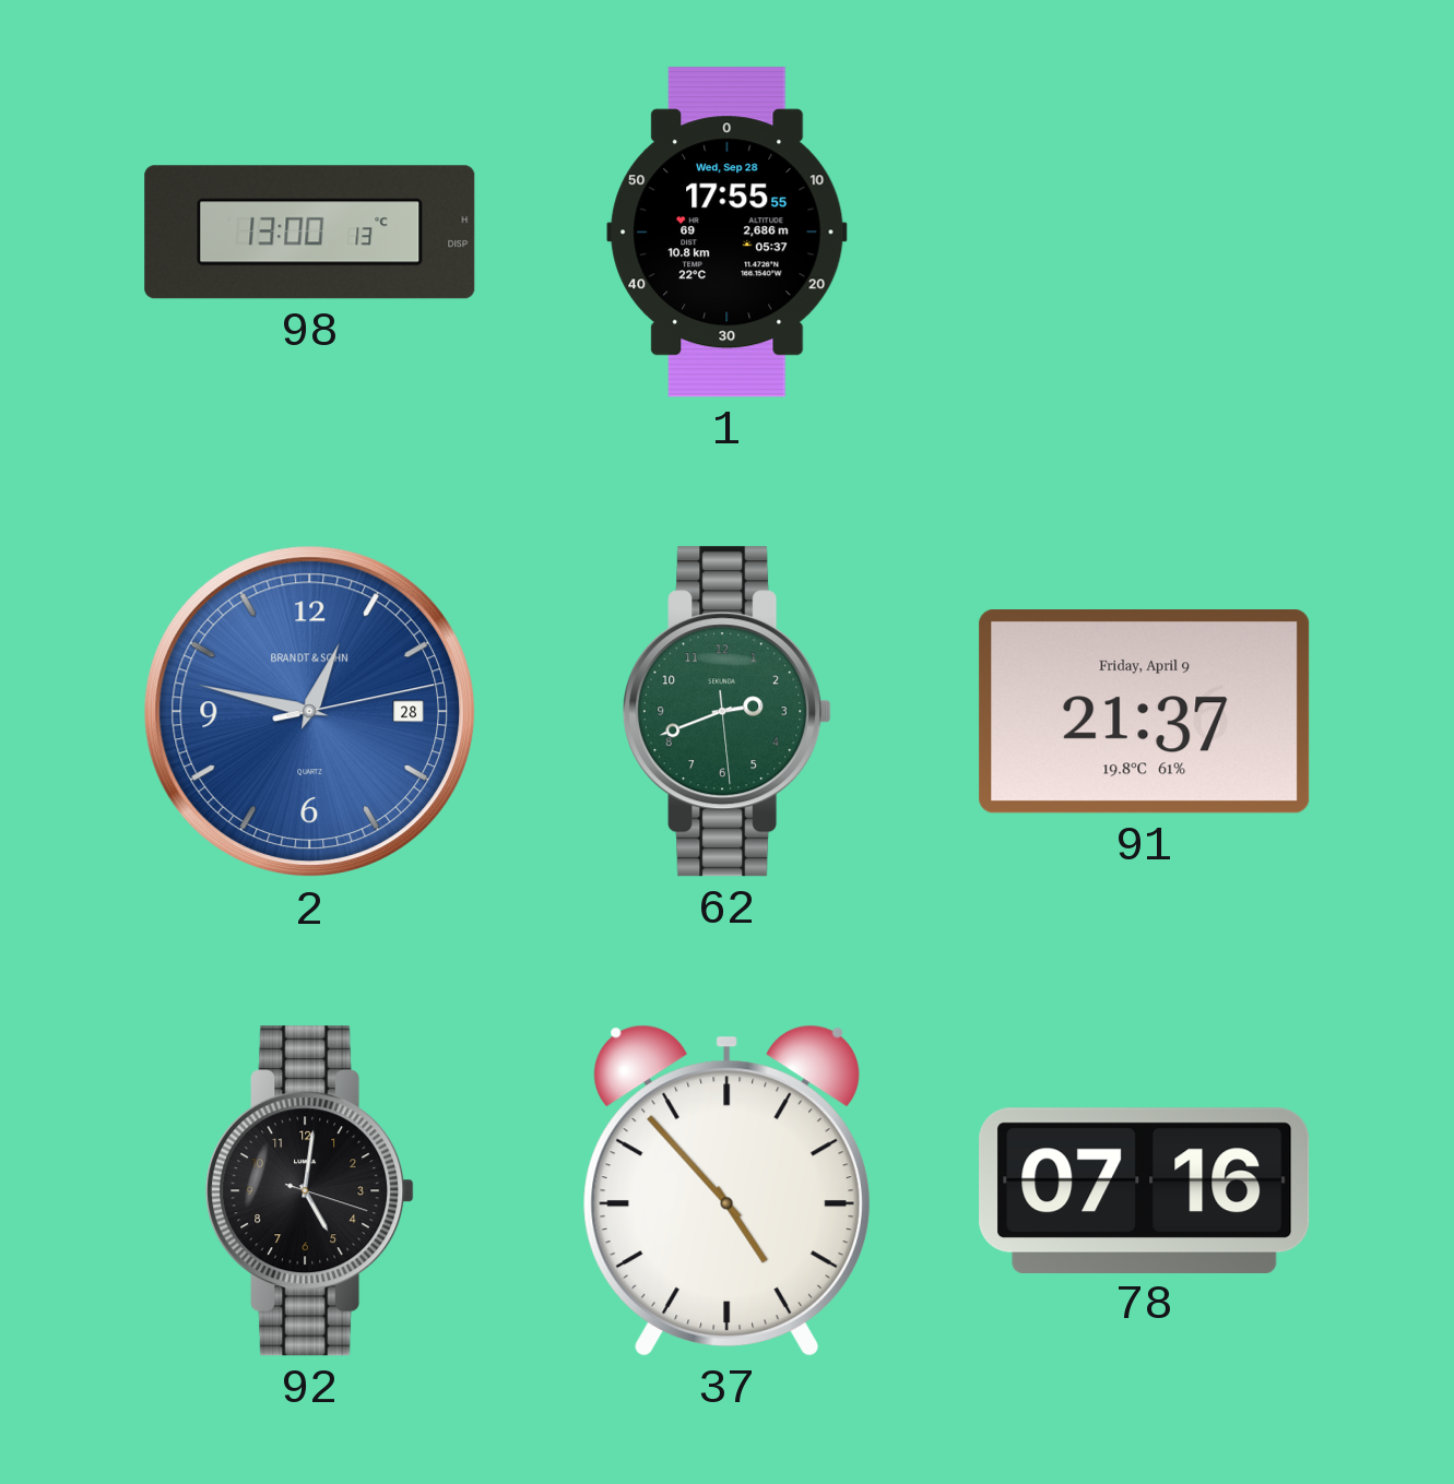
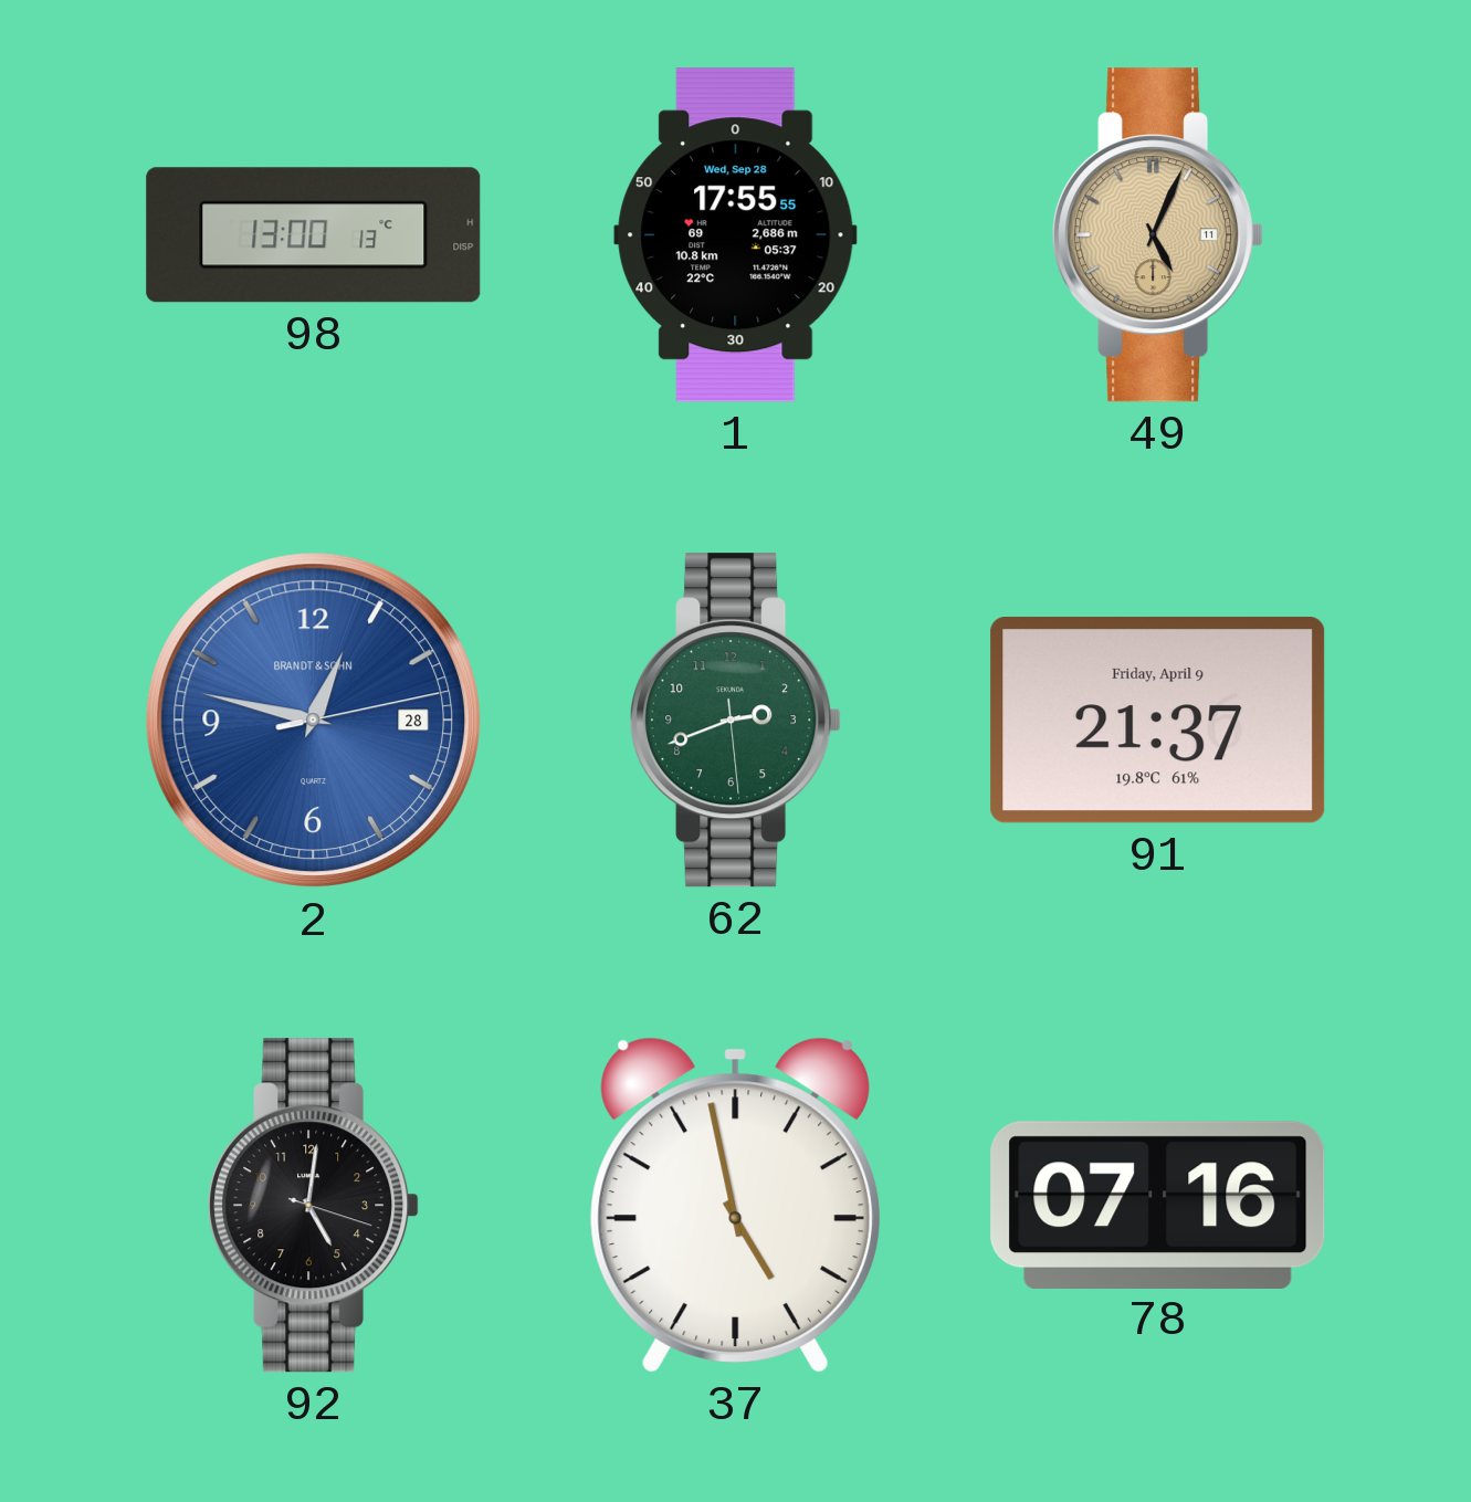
49: none -> 5:04
37: 4:53 -> 4:58
